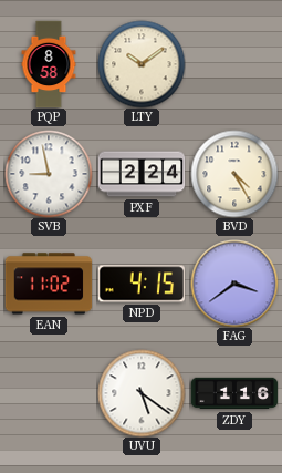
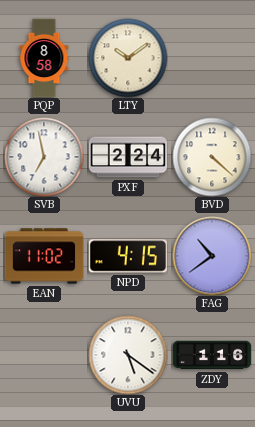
SVB: 8:58 -> 6:58
BVD: 4:25 -> 4:22
FAG: 3:39 -> 10:39
